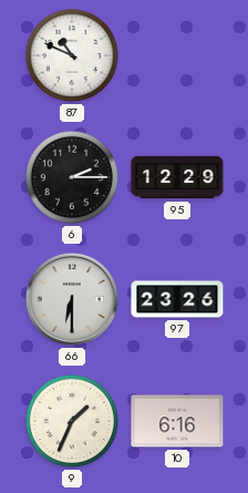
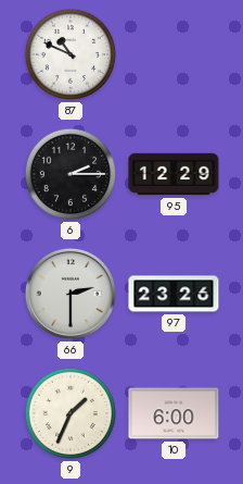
66: 6:30 -> 2:30
10: 6:16 -> 6:00
